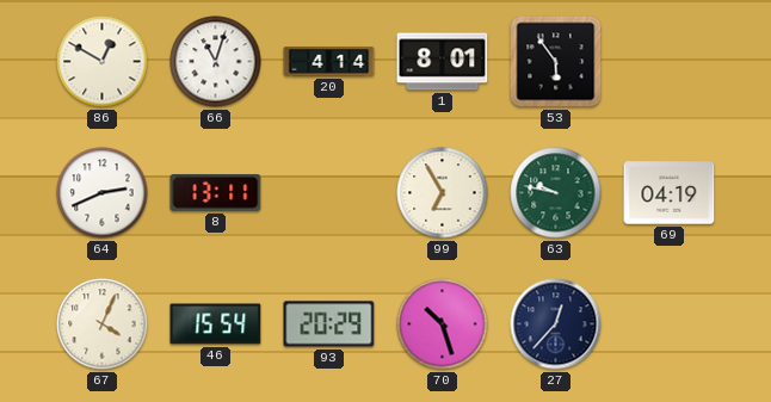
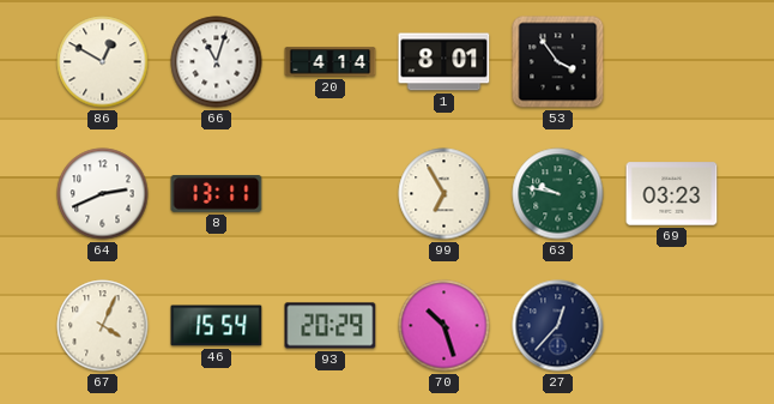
53: 5:54 -> 3:54
69: 04:19 -> 03:23
